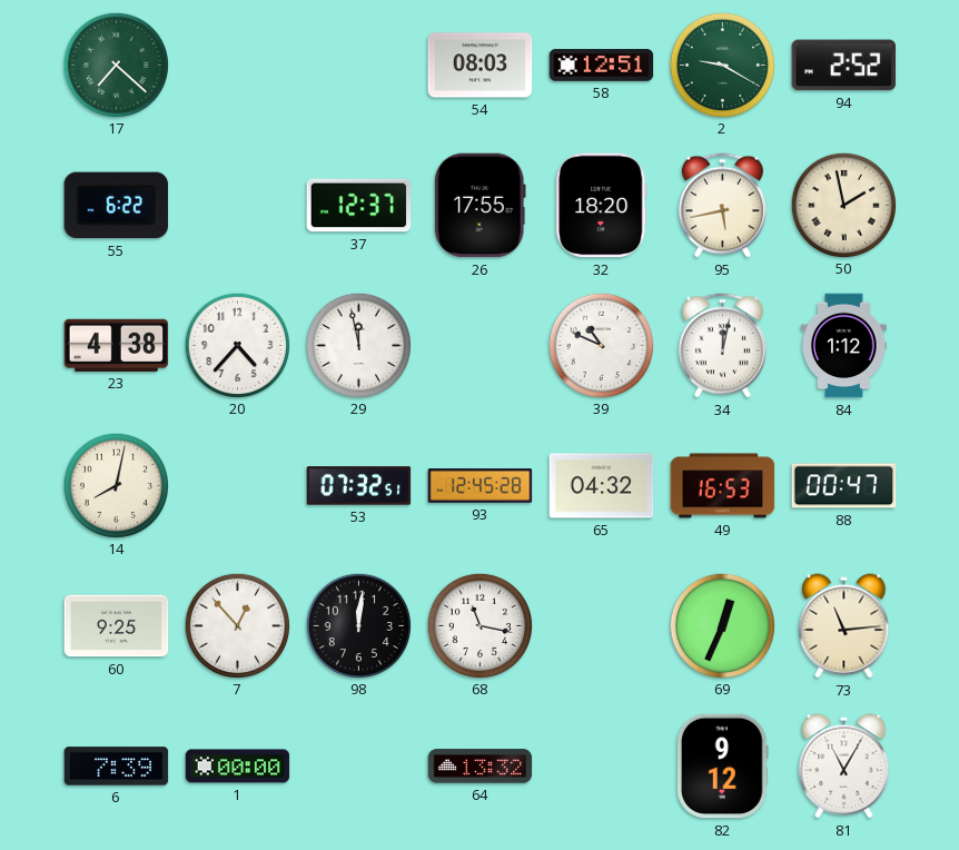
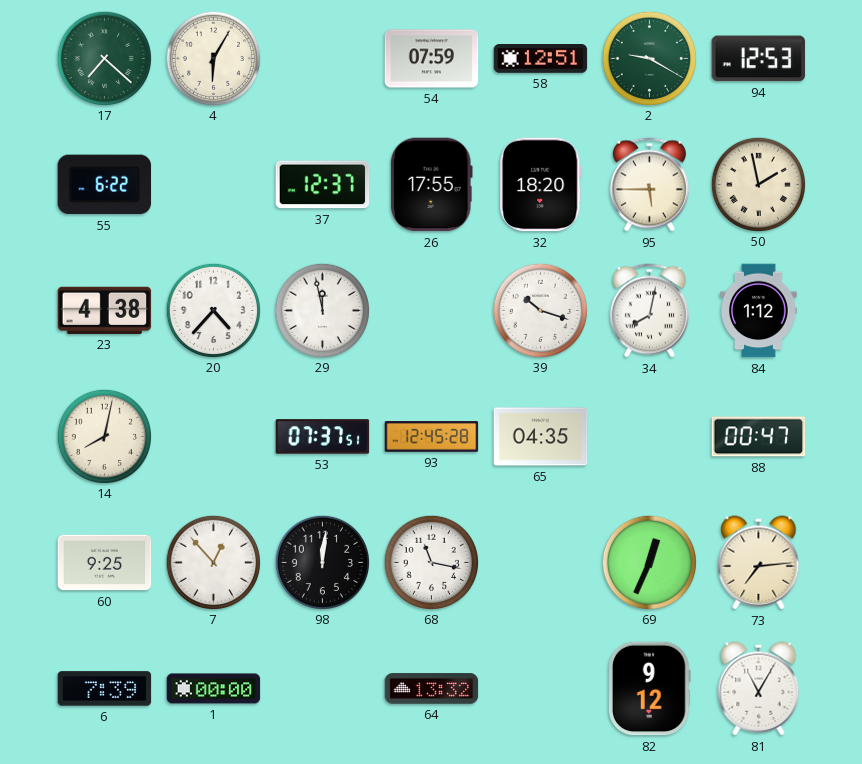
4: none -> 6:05
54: 08:03 -> 07:59
94: 2:52 -> 12:53
95: 5:43 -> 5:45
39: 10:49 -> 10:18
34: 12:02 -> 8:02
53: 07:32 -> 07:37
65: 04:32 -> 04:35
49: 16:53 -> none
73: 11:14 -> 7:14
